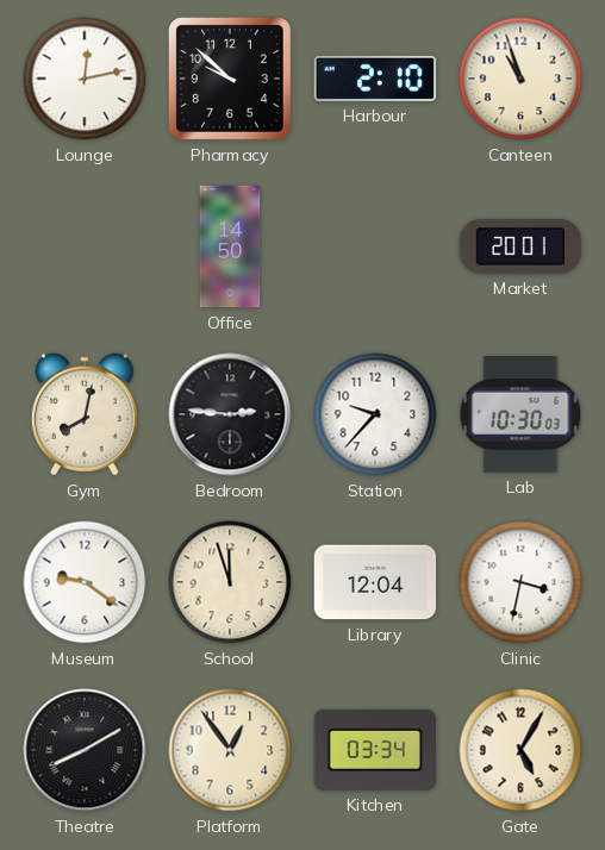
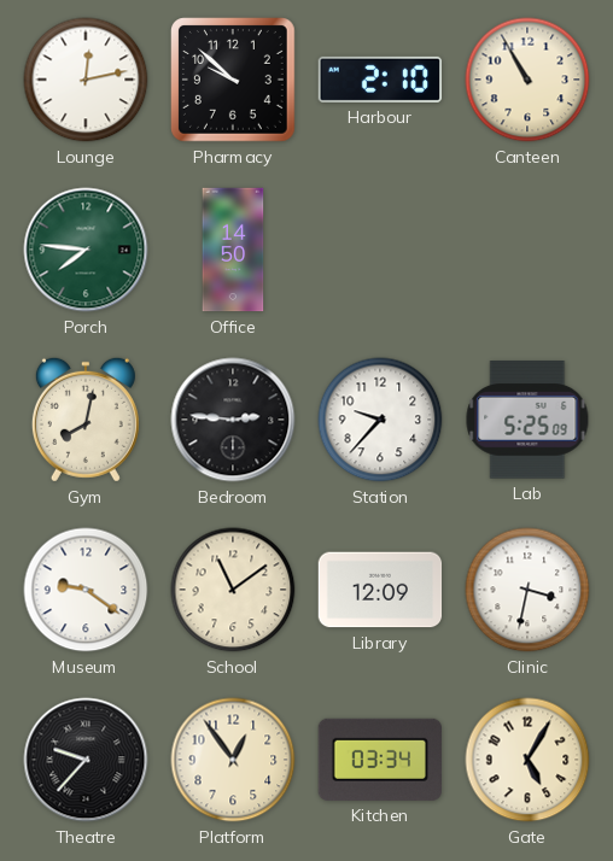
Canteen: 10:57 -> 10:55
Porch: none -> 7:46
Market: 20:01 -> none
Lab: 10:30 -> 5:25
School: 11:57 -> 11:09
Library: 12:04 -> 12:09
Theatre: 8:10 -> 9:37
